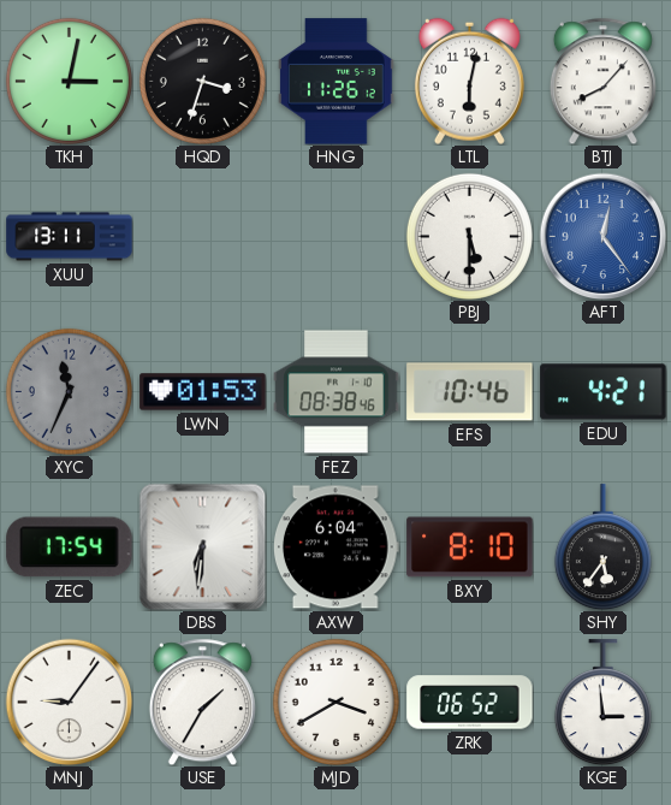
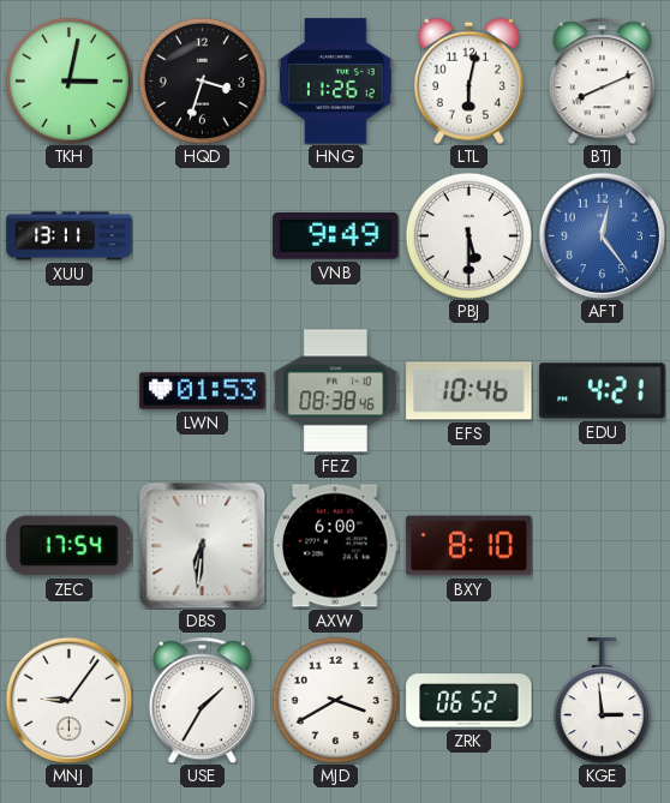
BTJ: 8:07 -> 8:11
VNB: none -> 9:49
XYC: 11:34 -> none
AXW: 6:04 -> 6:00
SHY: 5:36 -> none
